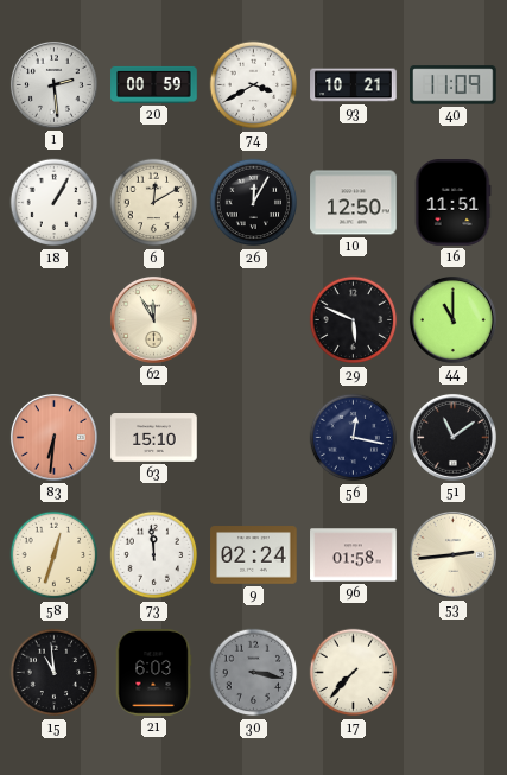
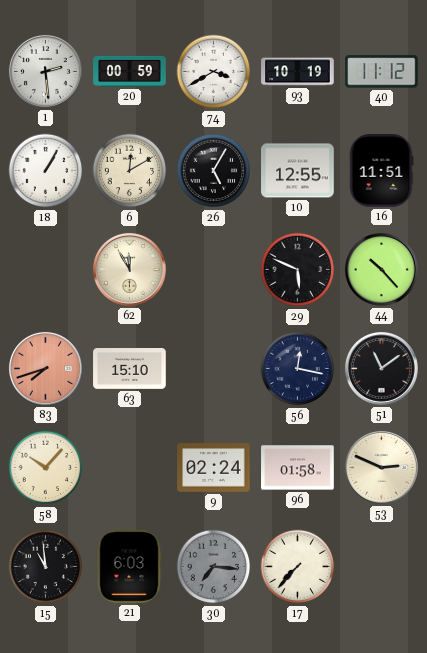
93: 10:21 -> 10:19
40: 11:09 -> 11:12
26: 12:05 -> 5:05
10: 12:50 -> 12:55
44: 11:00 -> 10:23
83: 6:31 -> 7:42
58: 12:33 -> 10:07
73: 11:59 -> none
53: 2:44 -> 2:49
30: 3:17 -> 7:16
